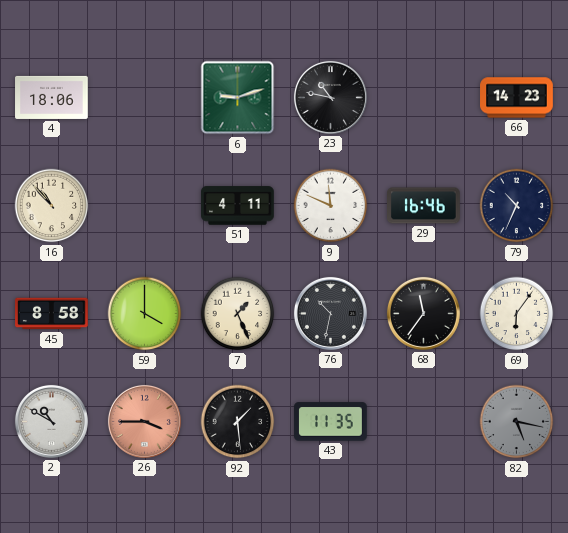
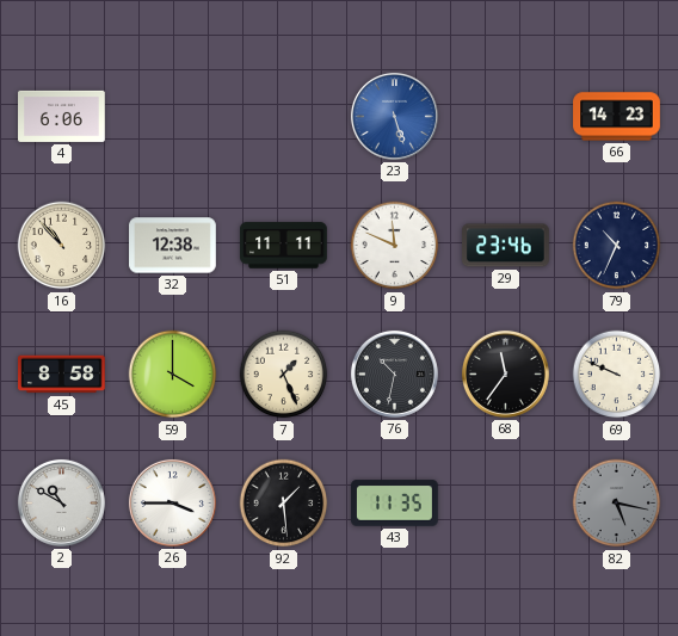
4: 18:06 -> 6:06
6: 9:12 -> none
23: 10:47 -> 5:27
23 dial: black -> blue
32: none -> 12:38
51: 4:11 -> 11:11
29: 16:46 -> 23:46
69: 6:06 -> 9:49
26 dial: salmon -> white
